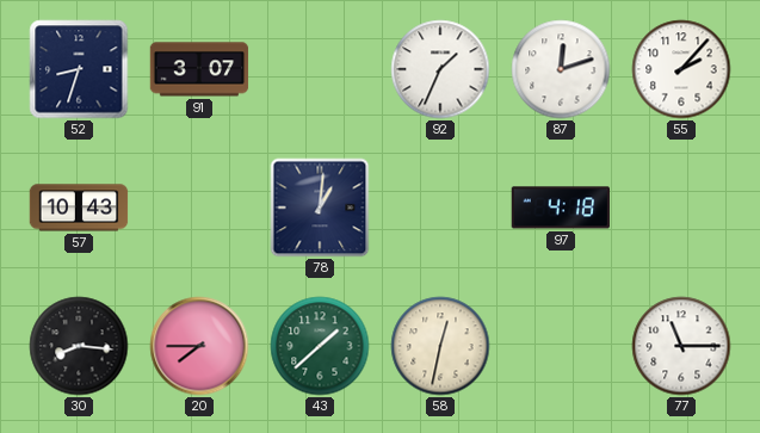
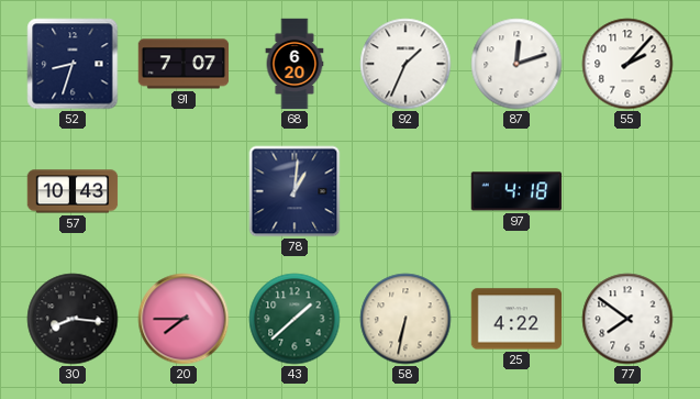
91: 3:07 -> 7:07
68: none -> 6:20
58: 12:32 -> 6:32
25: none -> 4:22
77: 11:15 -> 7:51
